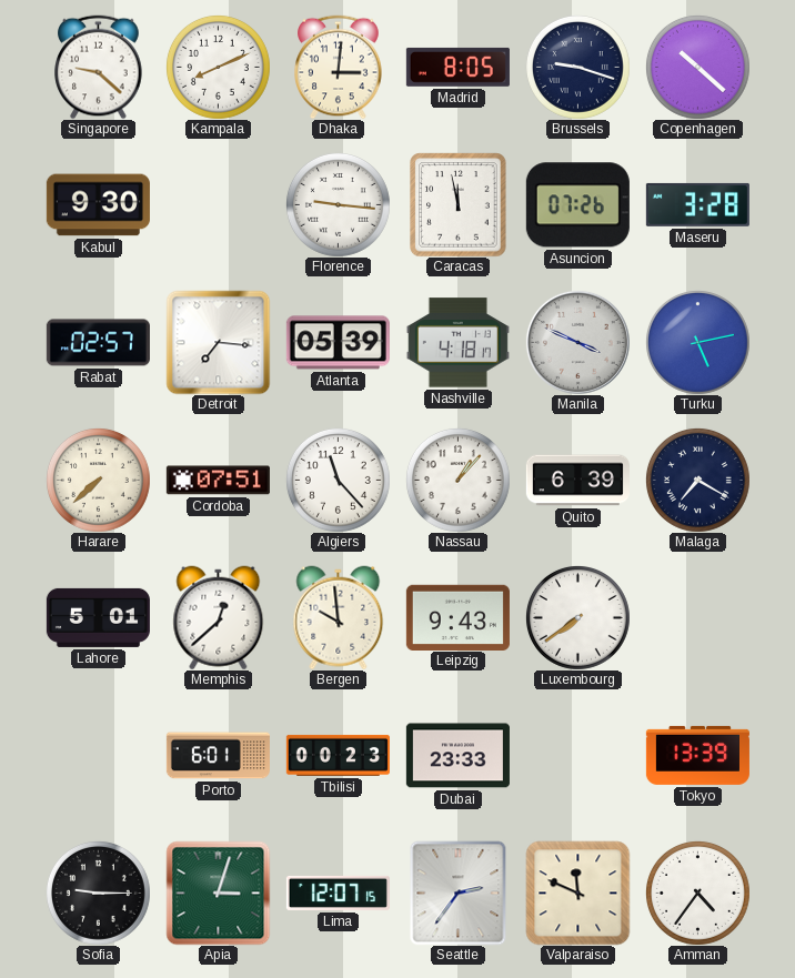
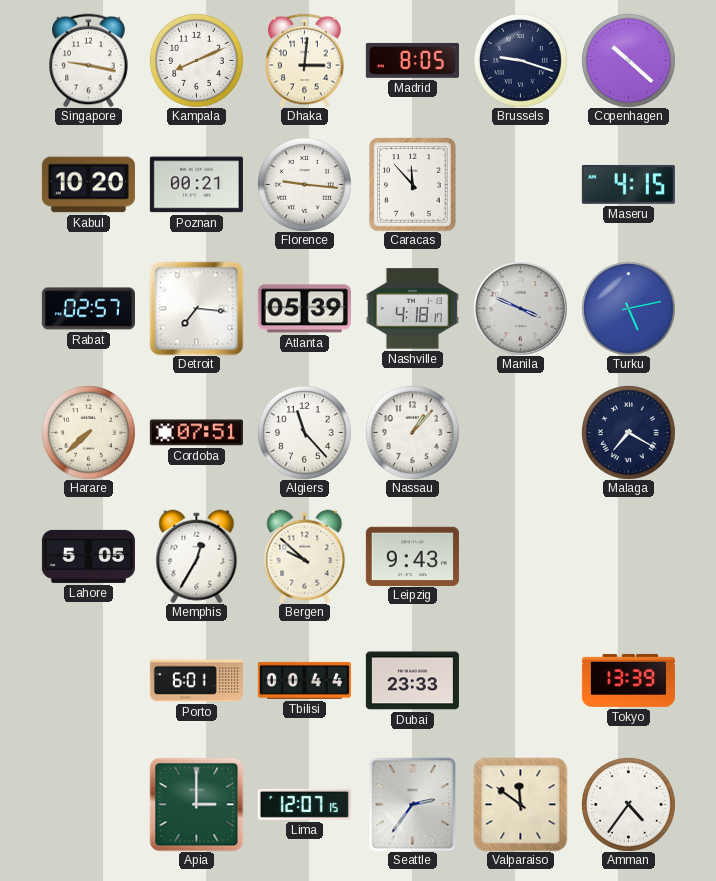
Singapore: 9:22 -> 9:17
Kabul: 9:30 -> 10:20
Poznan: none -> 00:21
Caracas: 11:58 -> 11:53
Asuncion: 07:26 -> none
Maseru: 3:28 -> 4:15
Quito: 6:39 -> none
Lahore: 5:01 -> 5:05
Memphis: 12:38 -> 12:35
Bergen: 9:59 -> 9:52
Luxembourg: 7:39 -> none
Tbilisi: 00:23 -> 00:44
Sofia: 9:15 -> none
Apia: 3:03 -> 3:00
Valparaiso: 11:49 -> 11:51
